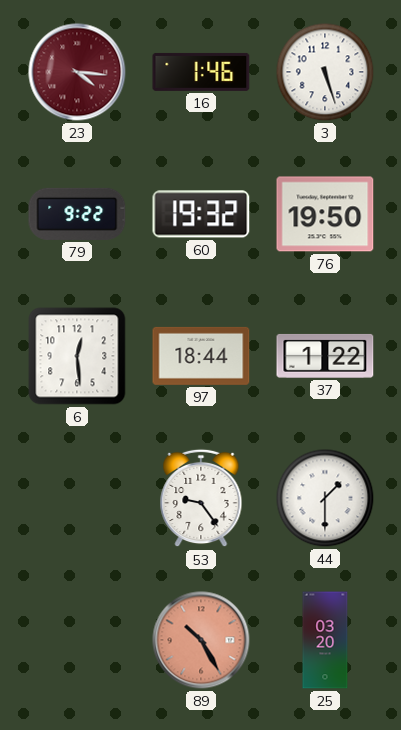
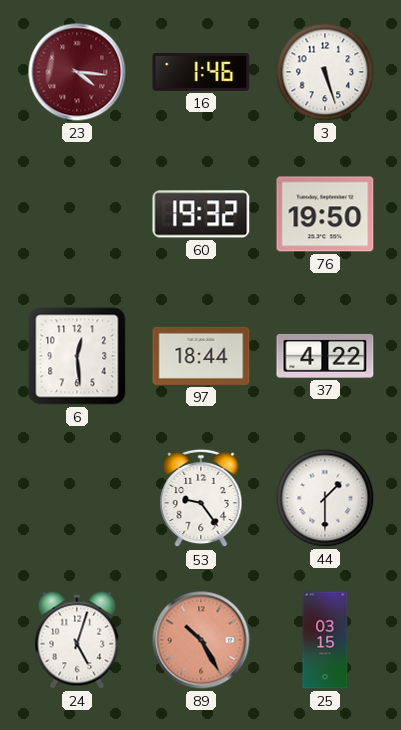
79: 9:22 -> none
37: 1:22 -> 4:22
24: none -> 5:03
25: 03:20 -> 03:15
